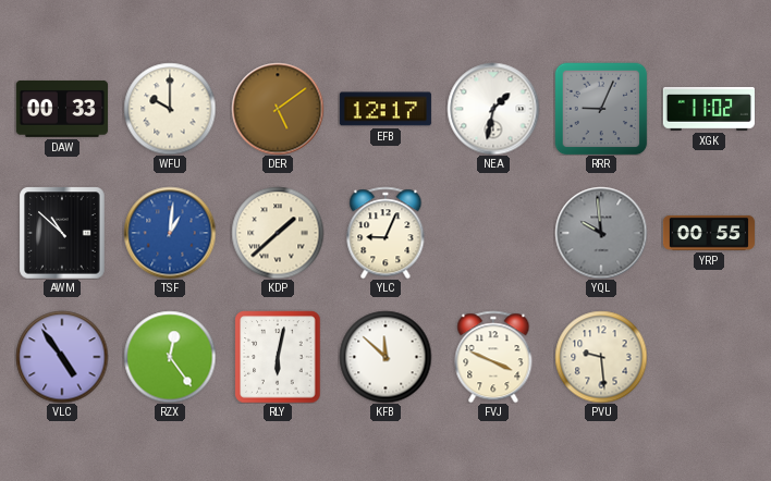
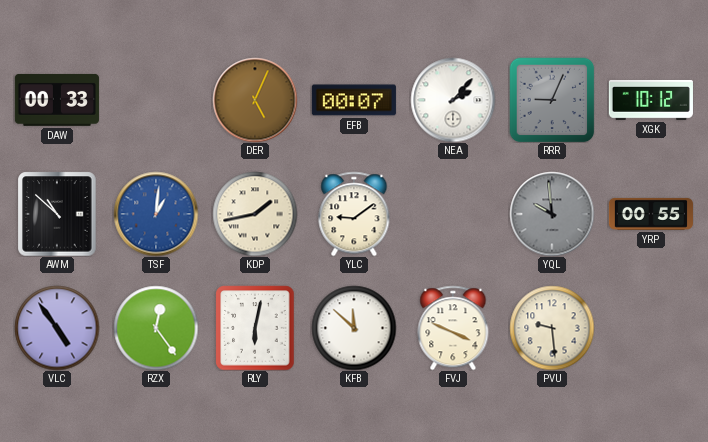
WFU: 10:00 -> none
DER: 5:09 -> 5:04
EFB: 12:17 -> 00:07
NEA: 1:32 -> 2:07
XGK: 11:02 -> 10:12
KDP: 1:38 -> 1:43
YLC: 9:04 -> 9:09
